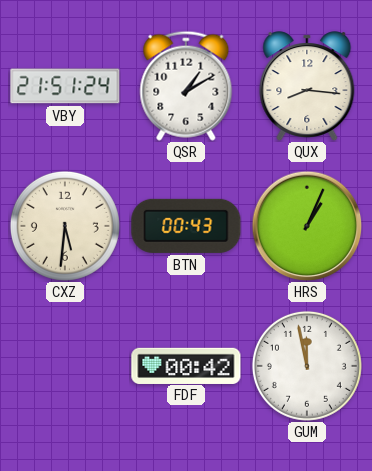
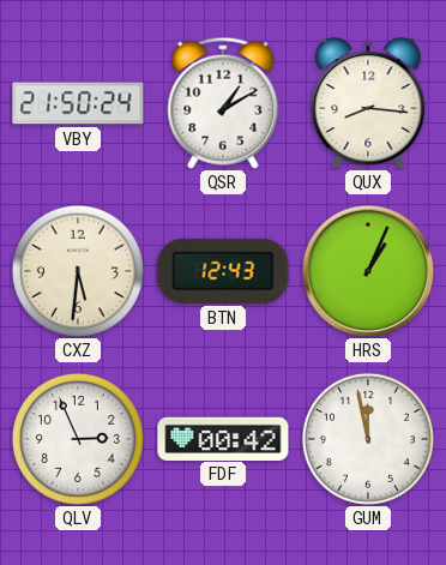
VBY: 21:51 -> 21:50
BTN: 00:43 -> 12:43
QLV: none -> 2:56
